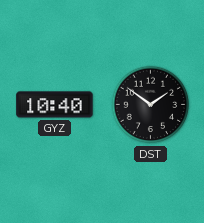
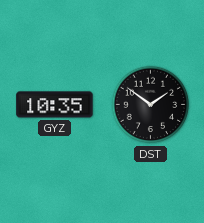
GYZ: 10:40 -> 10:35
